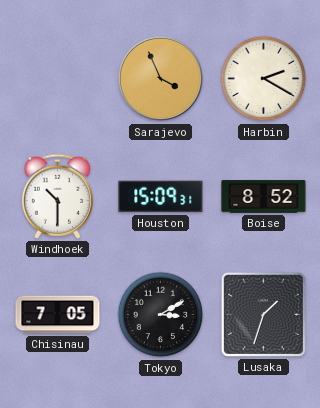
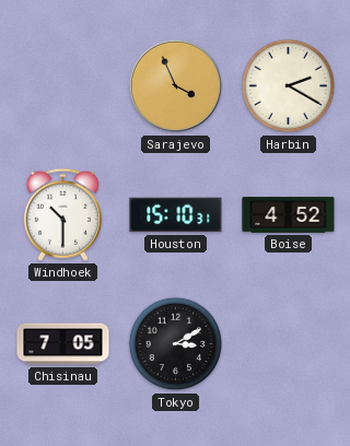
Houston: 15:09 -> 15:10
Boise: 8:52 -> 4:52
Lusaka: 1:33 -> none
